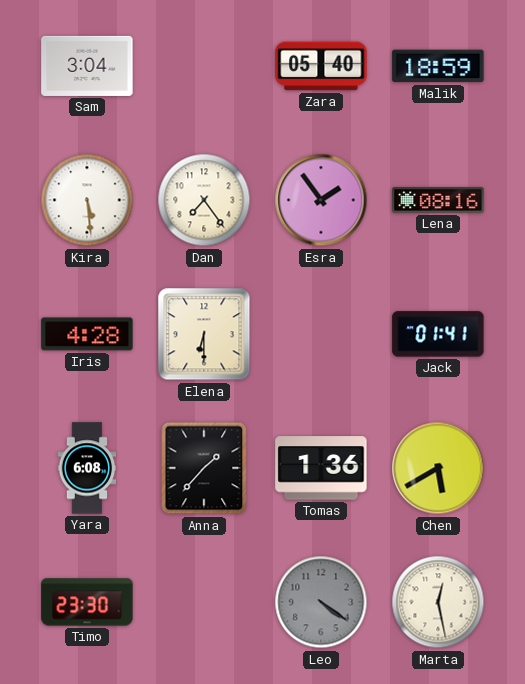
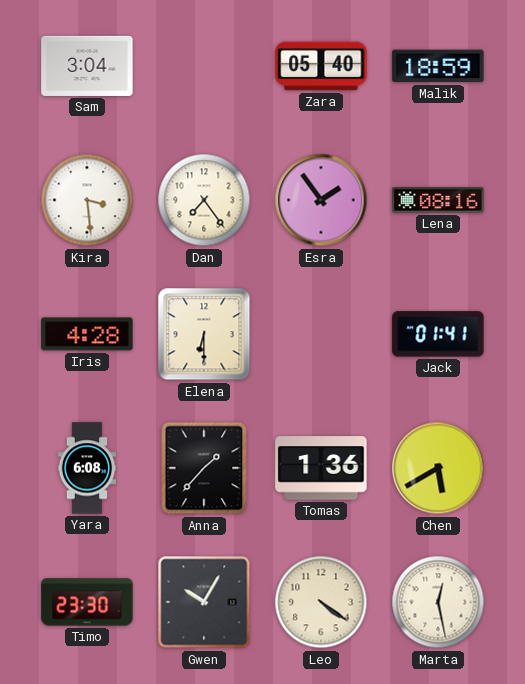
Kira: 5:29 -> 3:29
Gwen: none -> 10:05
Leo dial: grey -> cream
